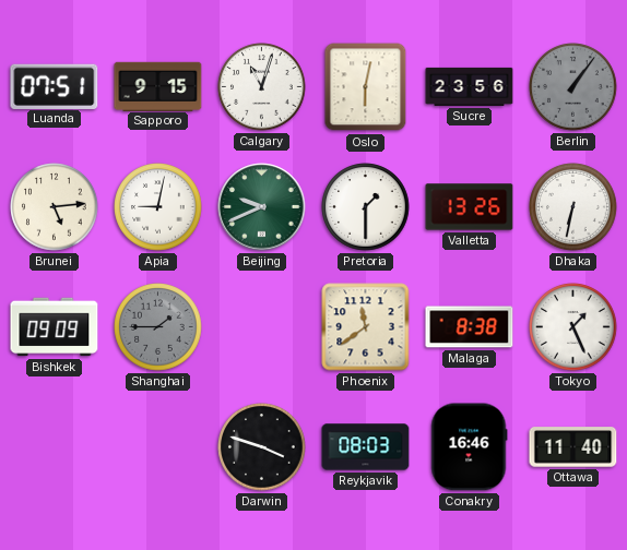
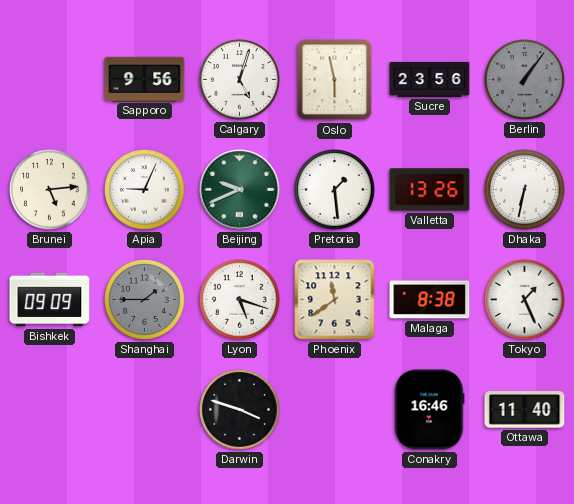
Luanda: 07:51 -> none
Sapporo: 9:15 -> 9:56
Calgary: 11:03 -> 5:03
Oslo: 6:02 -> 5:58
Apia: 9:02 -> 9:04
Pretoria: 1:30 -> 1:29
Lyon: none -> 5:18
Reykjavik: 08:03 -> none
